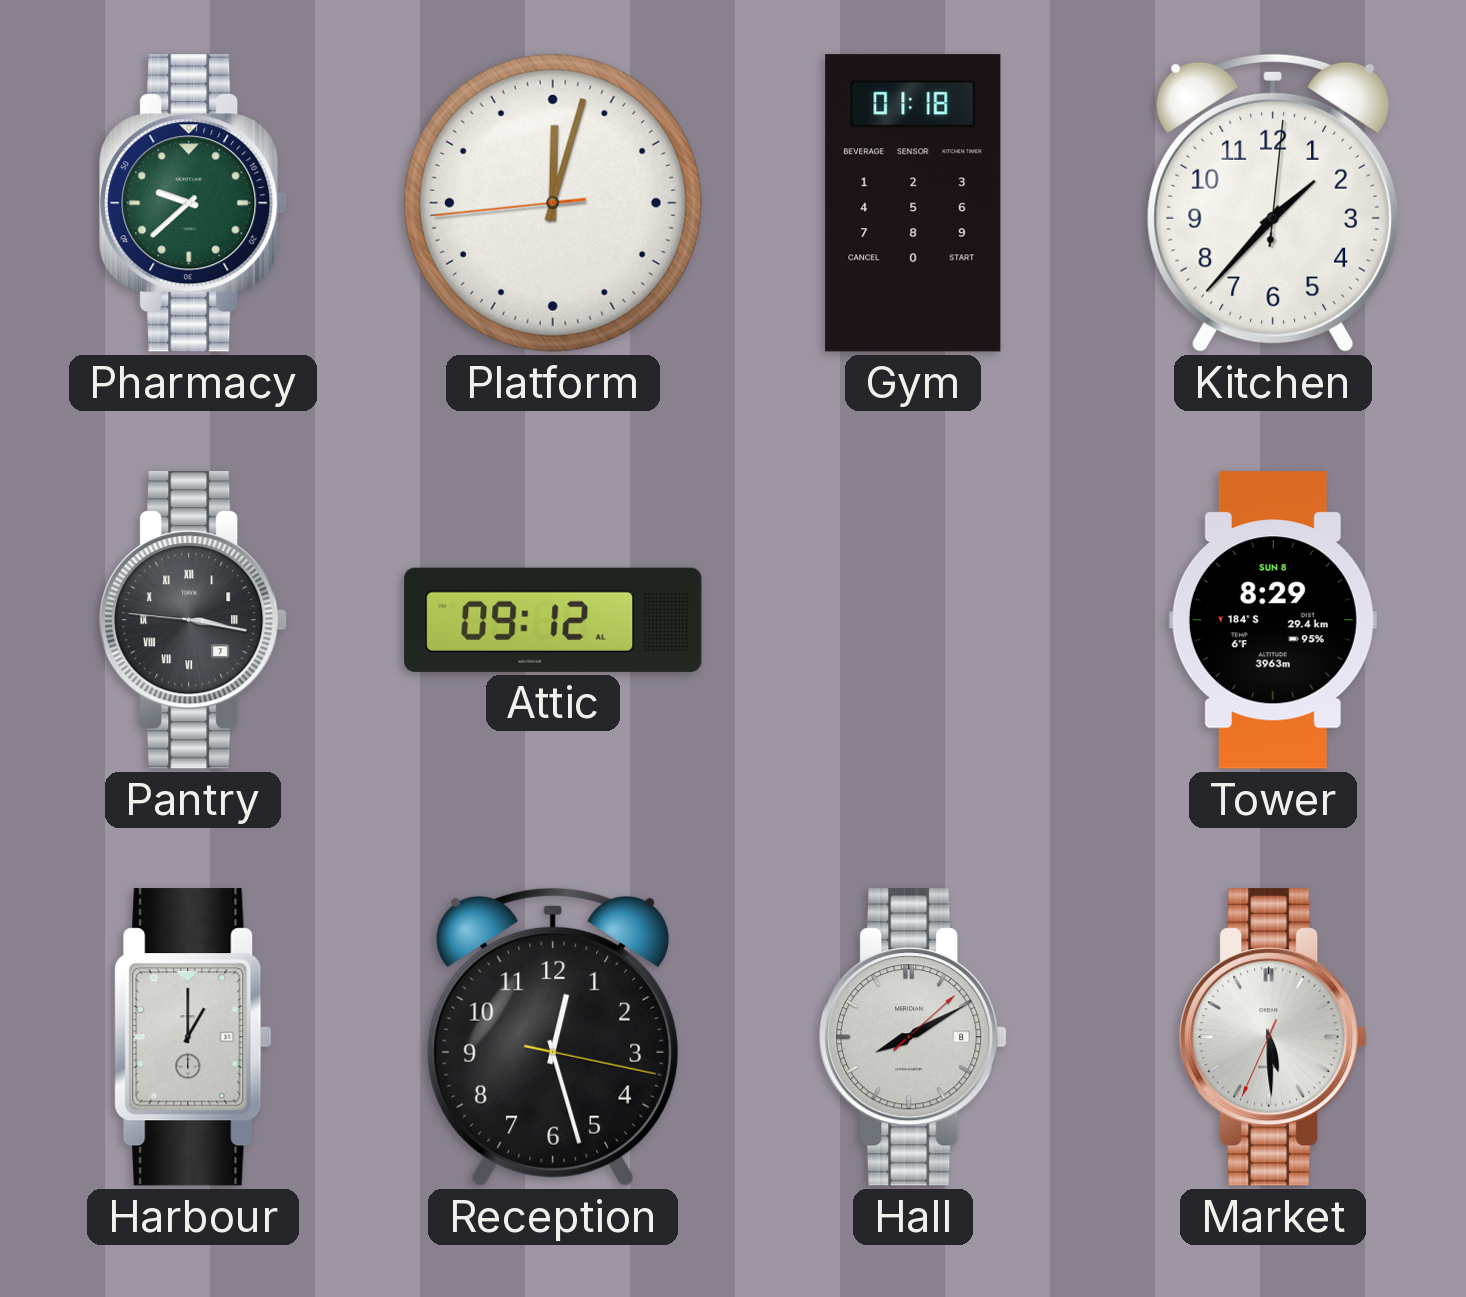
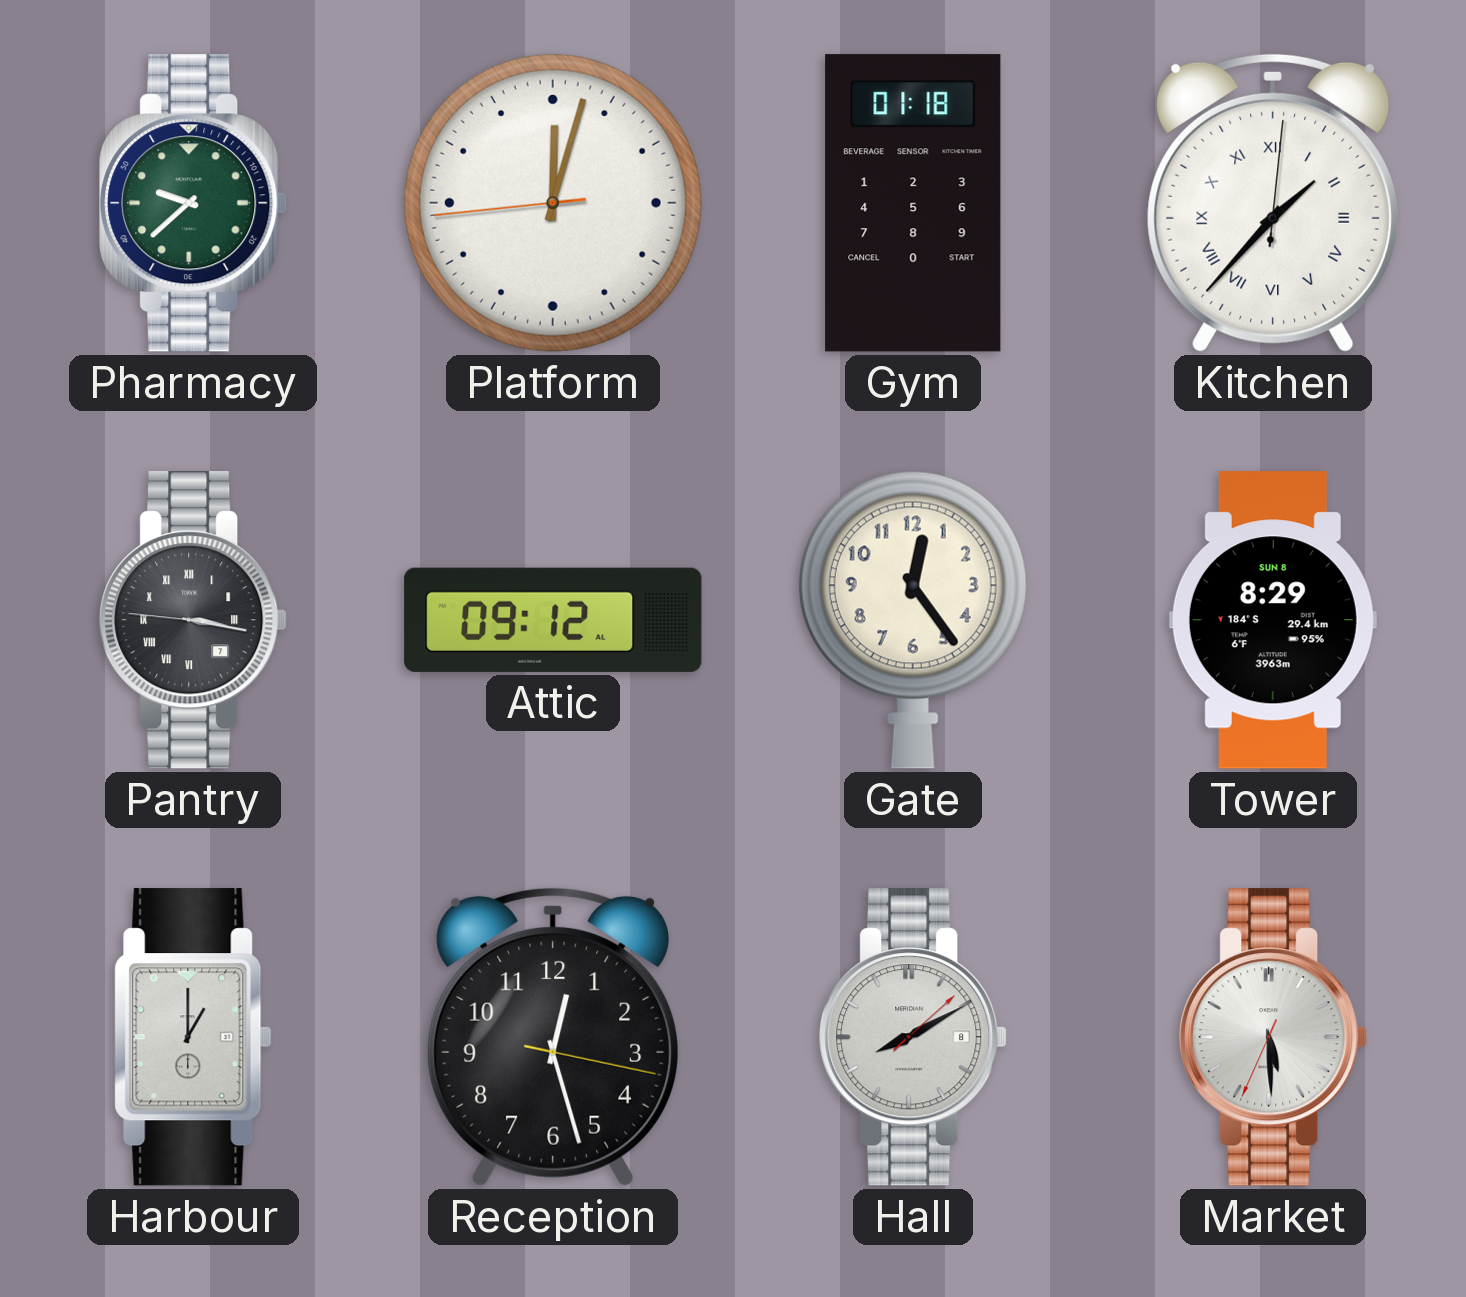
Kitchen numerals: Arabic -> Roman
Gate: none -> 12:24
